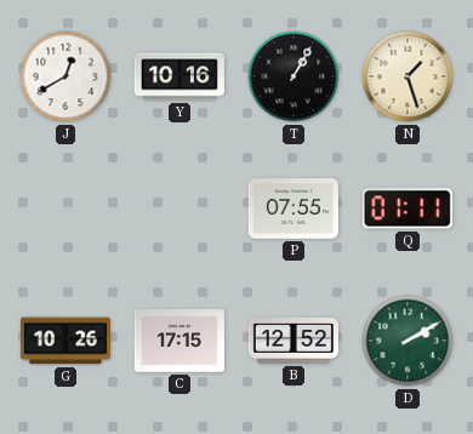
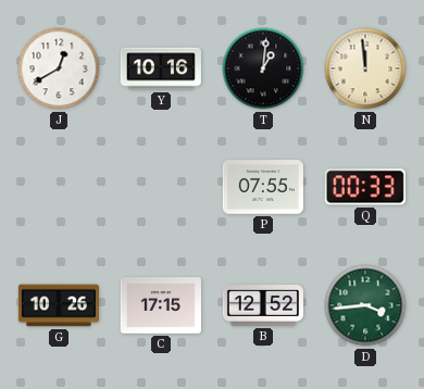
T: 1:05 -> 1:01
N: 1:27 -> 11:59
Q: 01:11 -> 00:33
D: 2:10 -> 3:44
